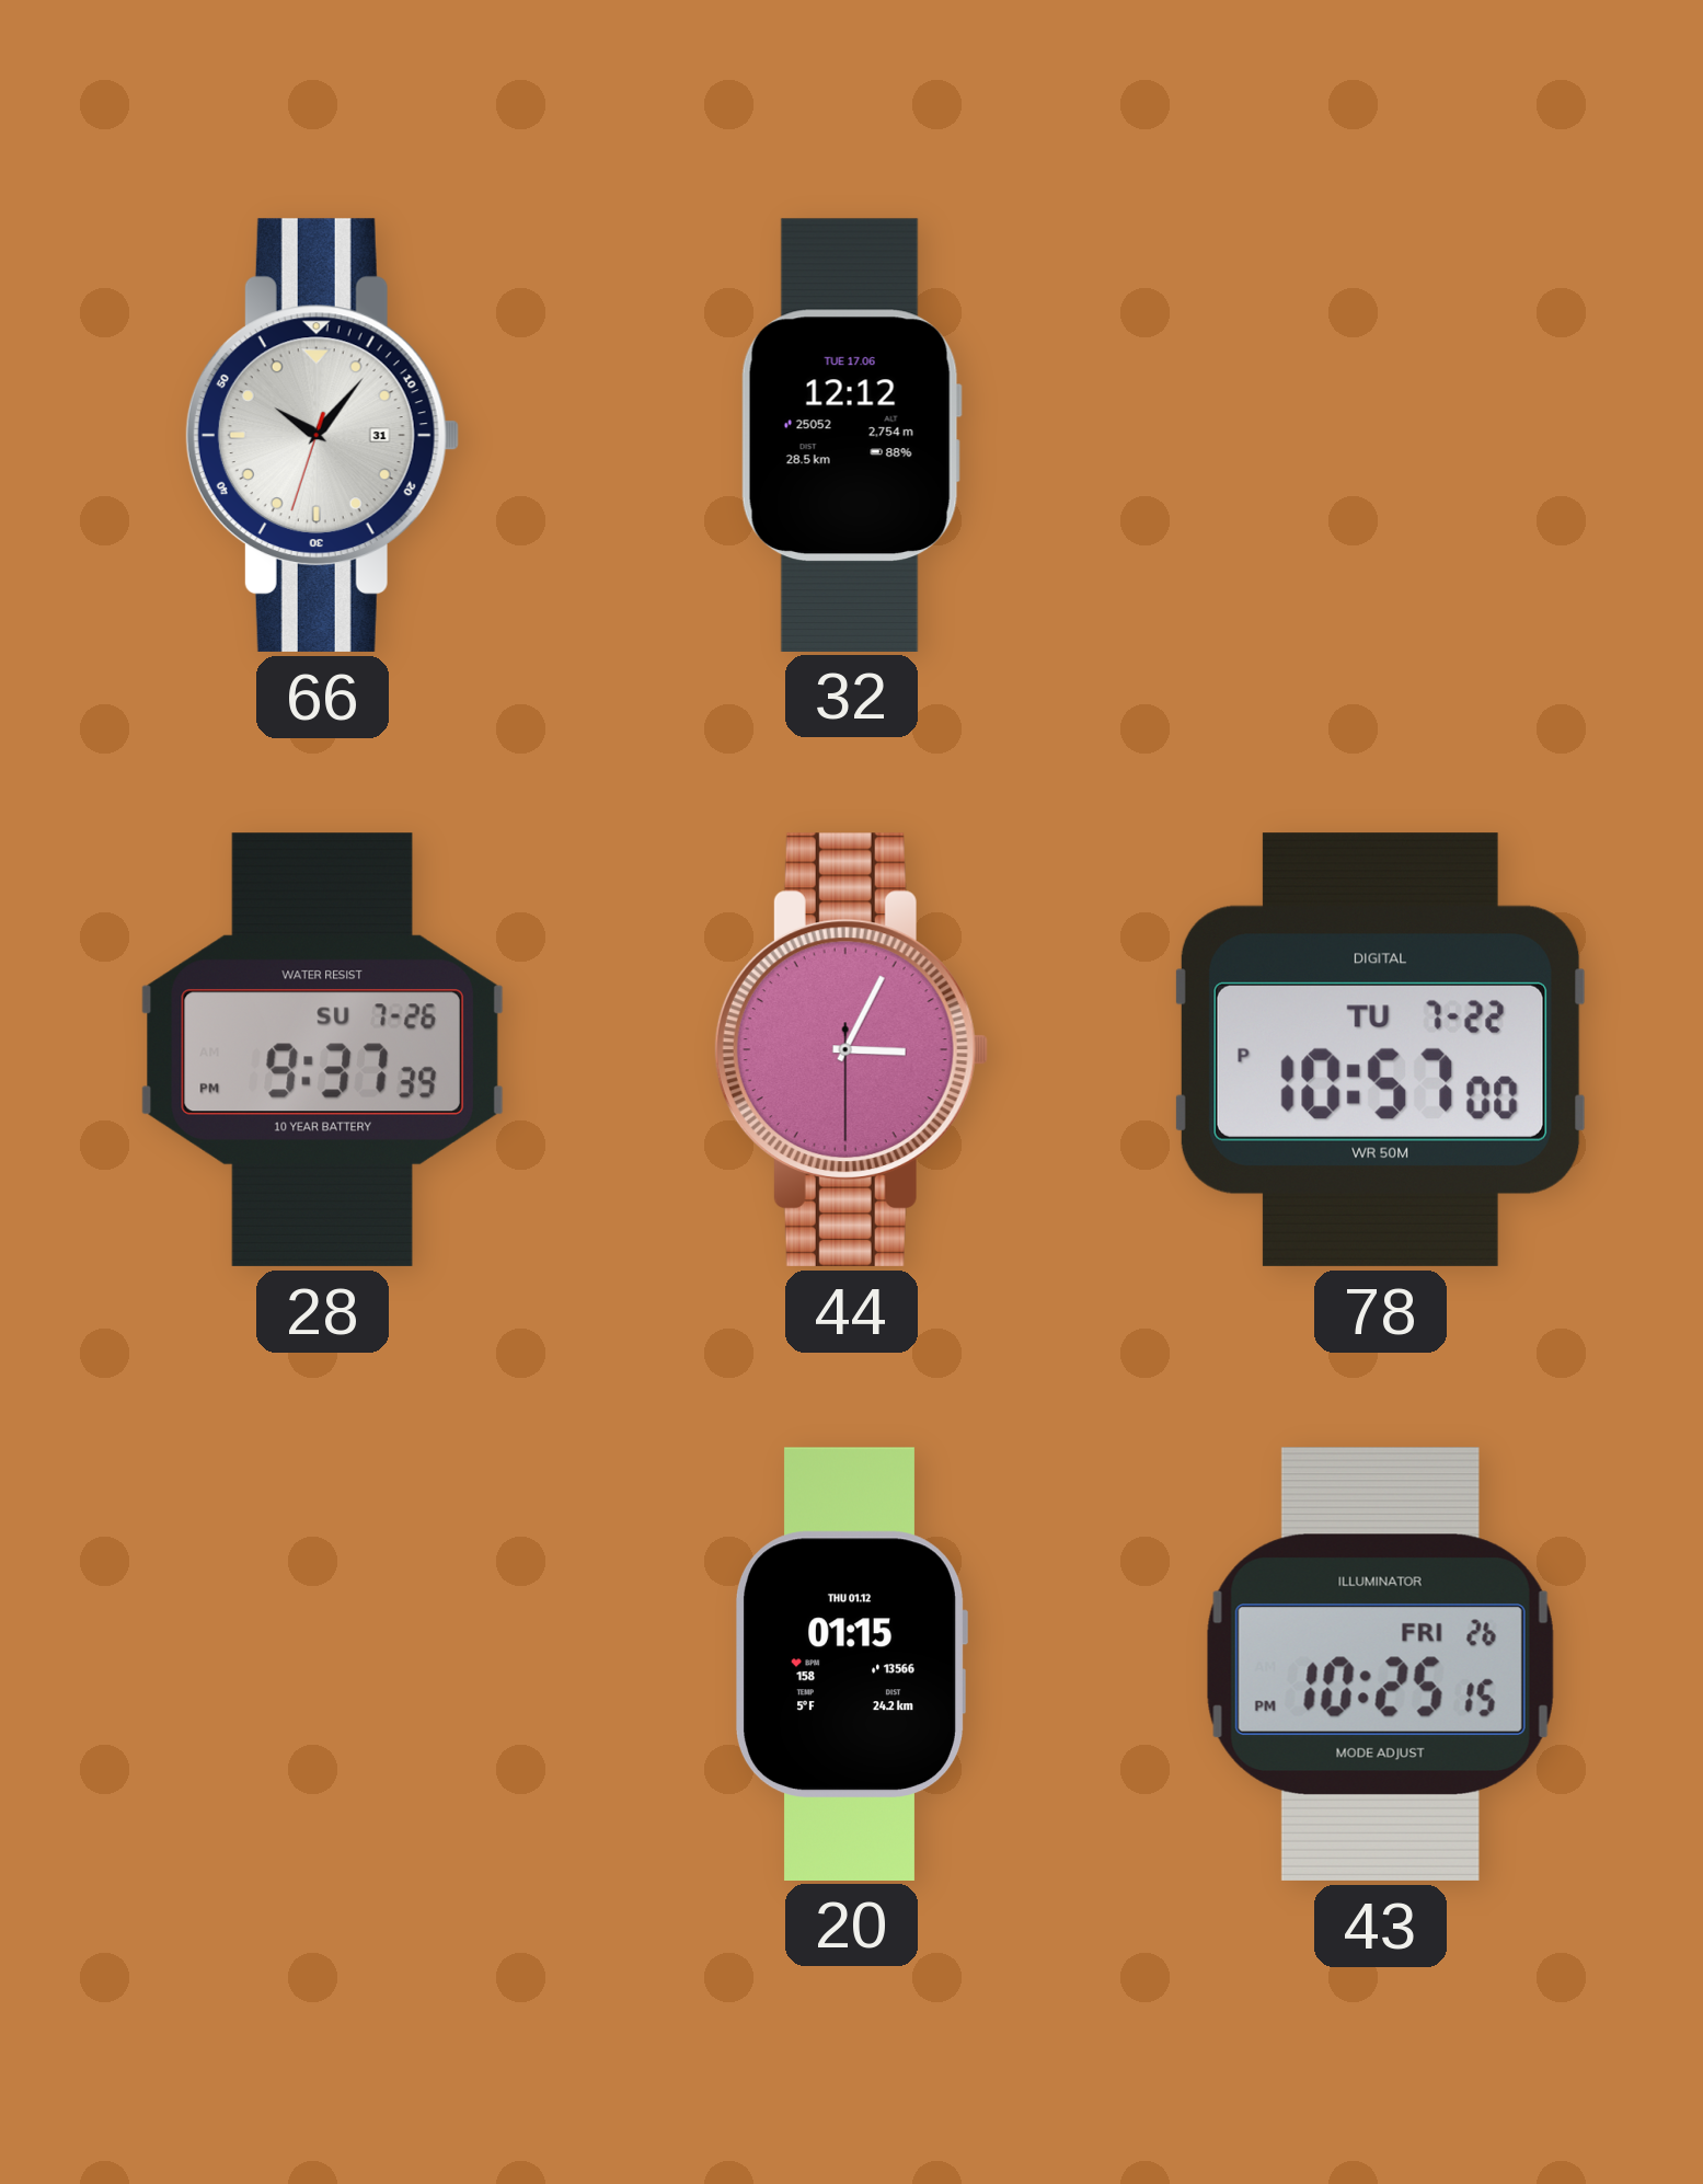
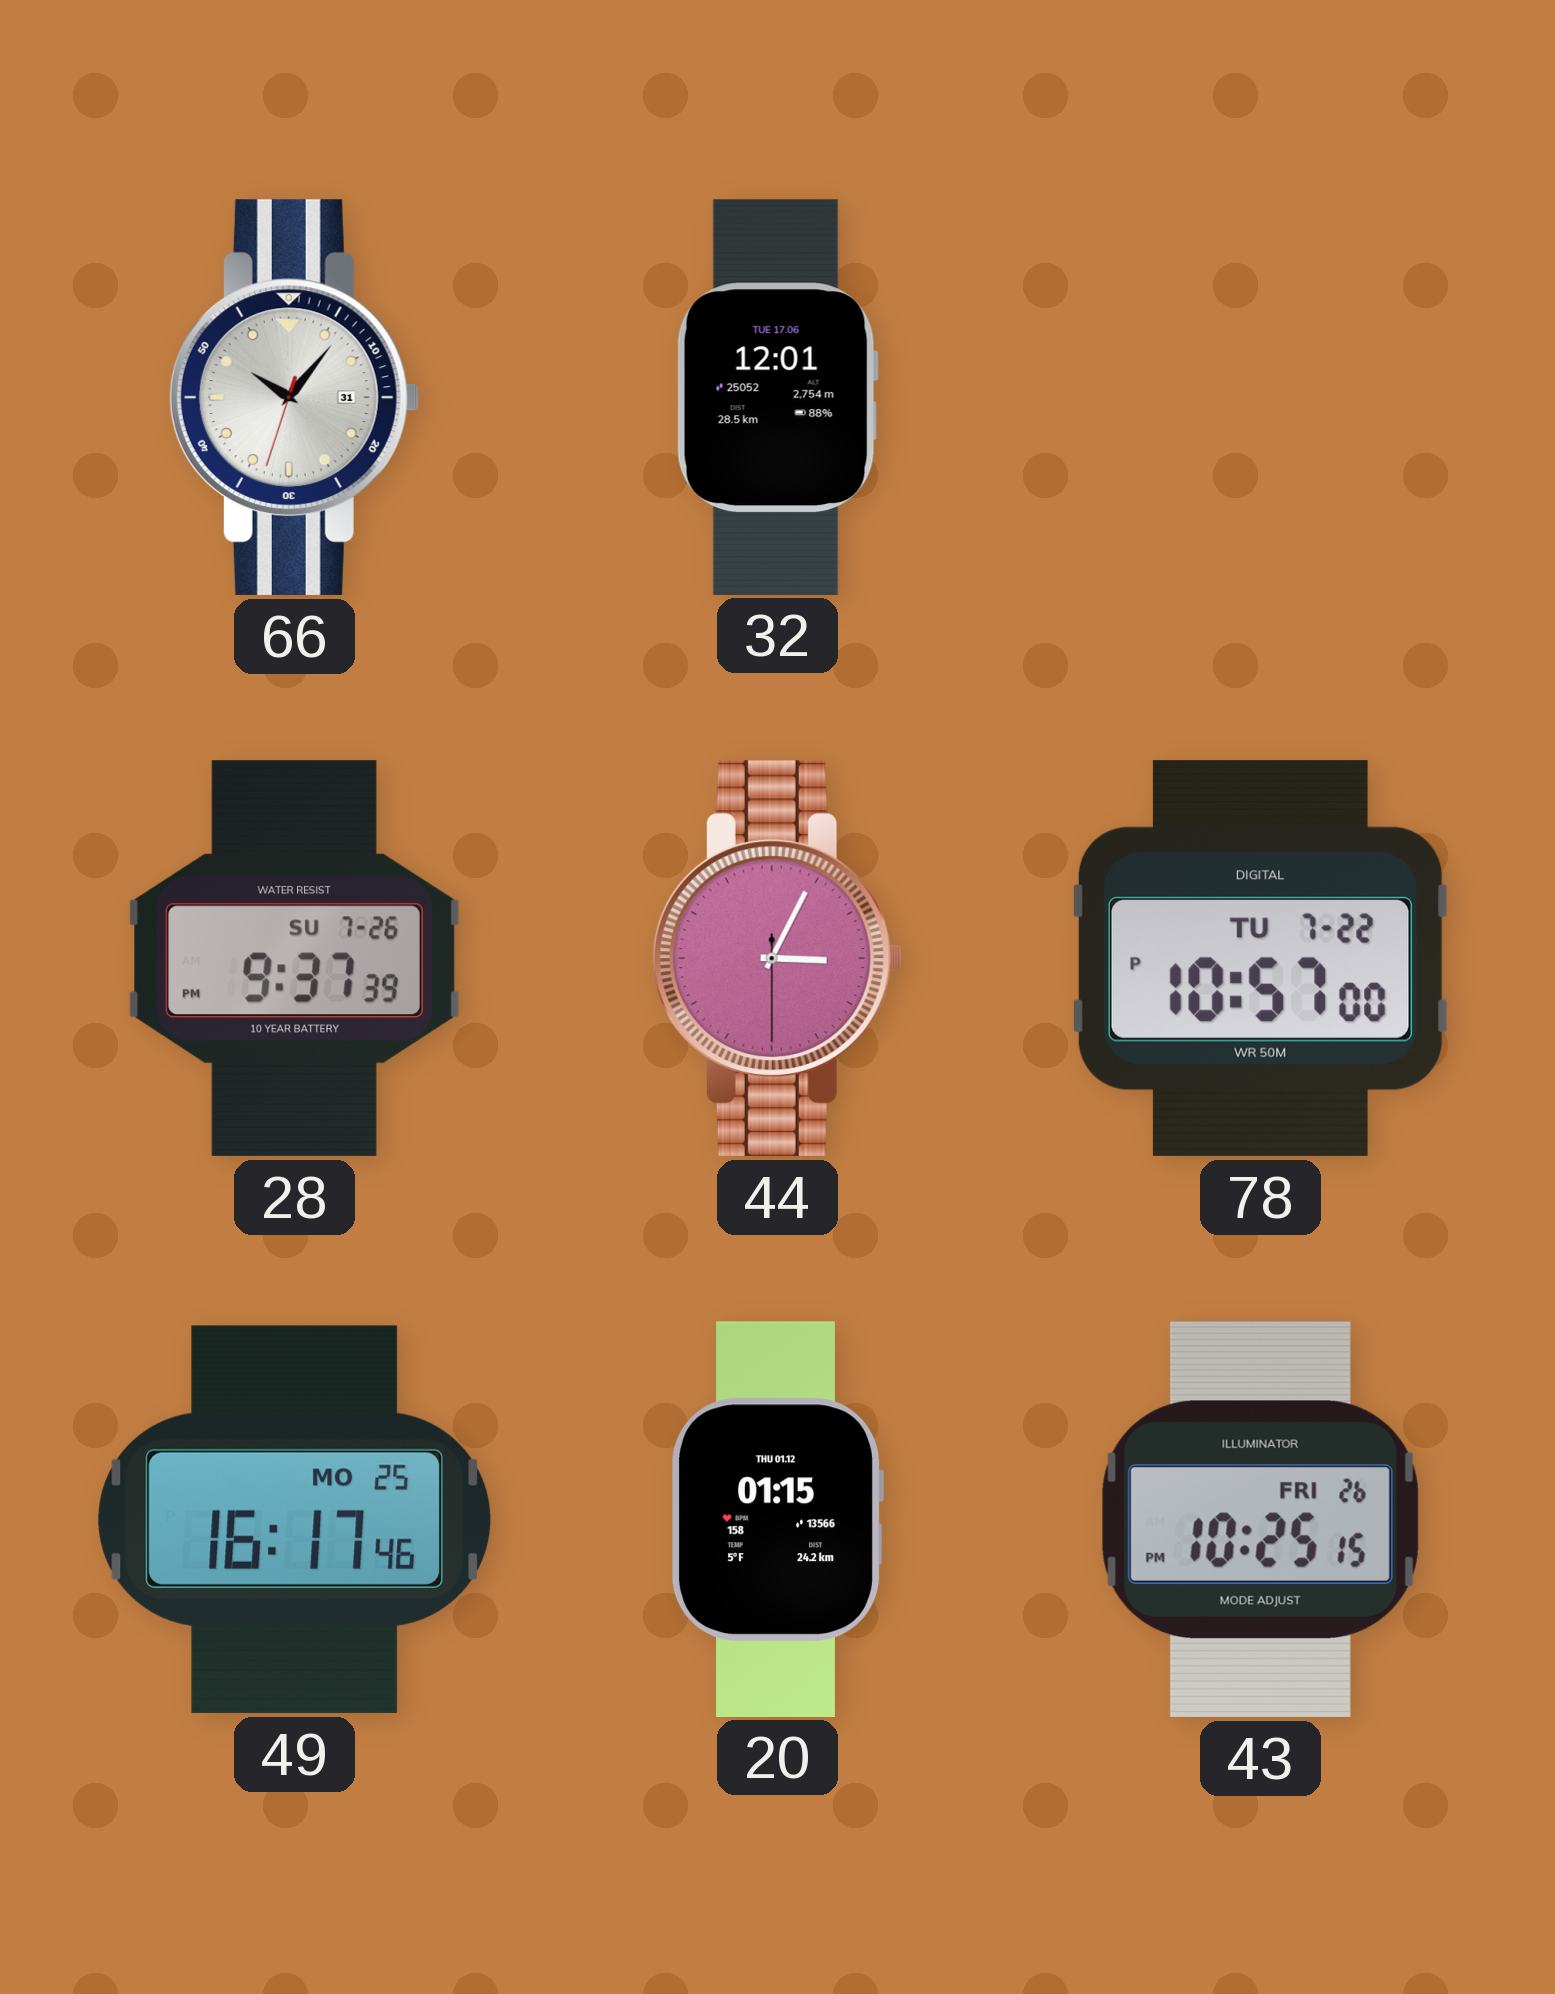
32: 12:12 -> 12:01
49: none -> 16:17
